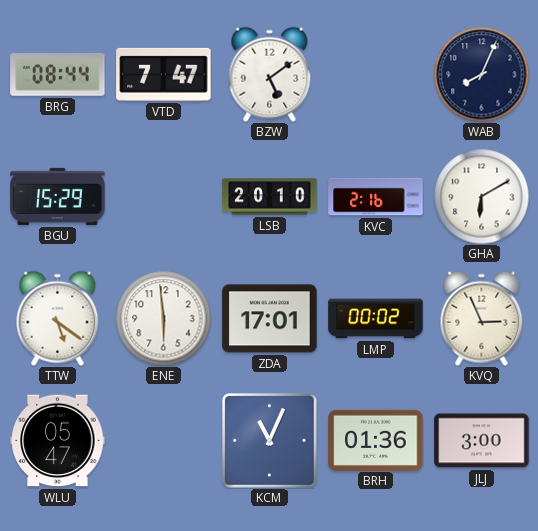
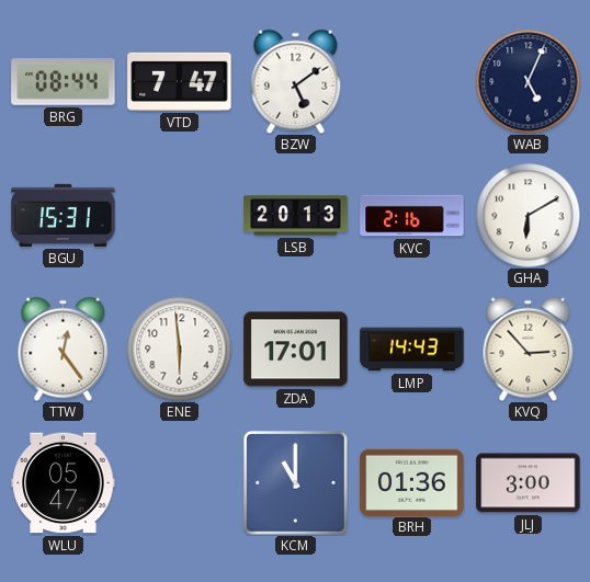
WAB: 8:04 -> 5:04
BGU: 15:29 -> 15:31
LSB: 20:10 -> 20:13
TTW: 5:21 -> 12:24
LMP: 00:02 -> 14:43
KVQ: 2:56 -> 2:53
KCM: 11:04 -> 11:00
